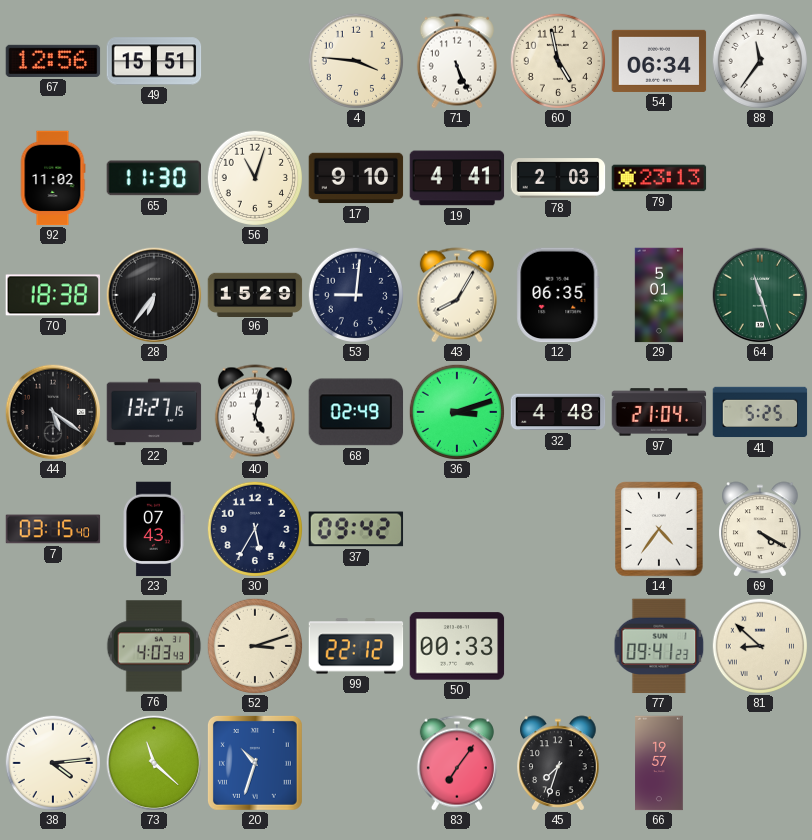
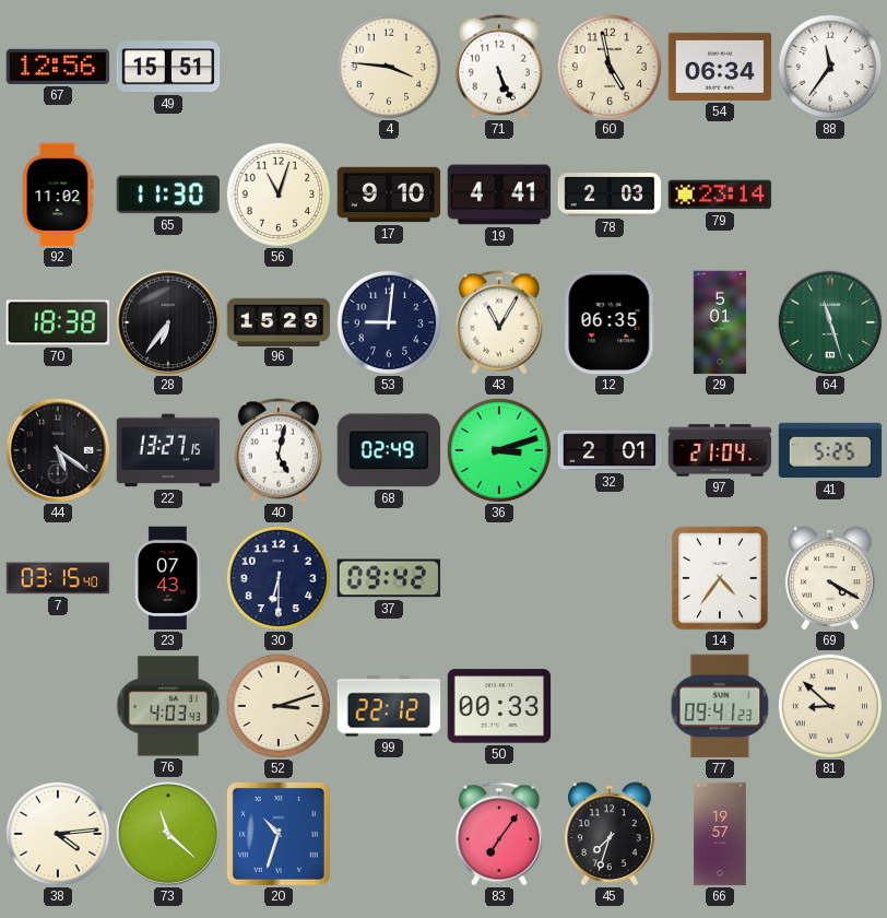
79: 23:13 -> 23:14
43: 8:05 -> 11:05
32: 4:48 -> 2:01
30: 5:35 -> 6:30
